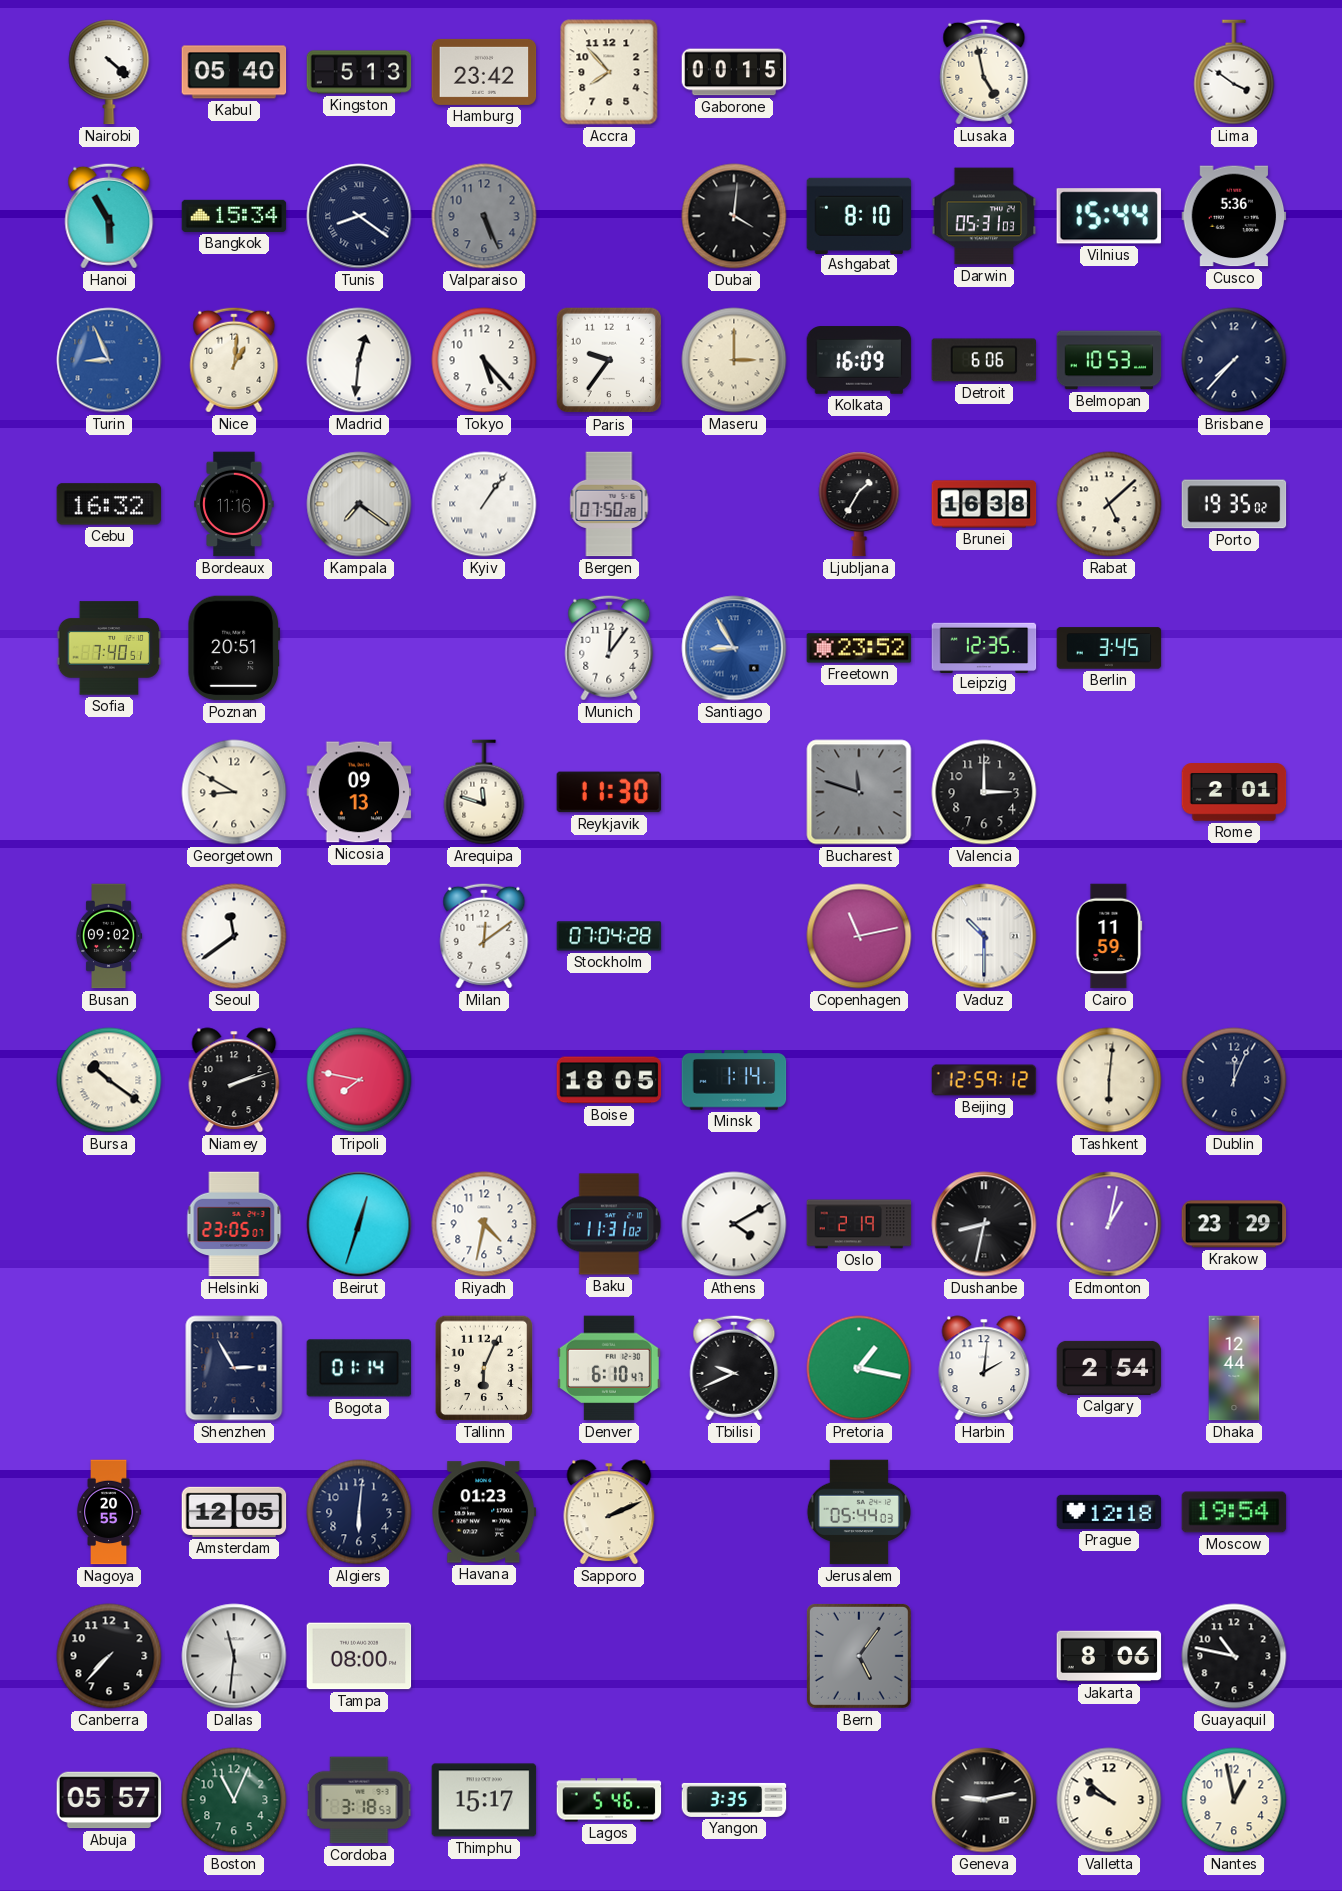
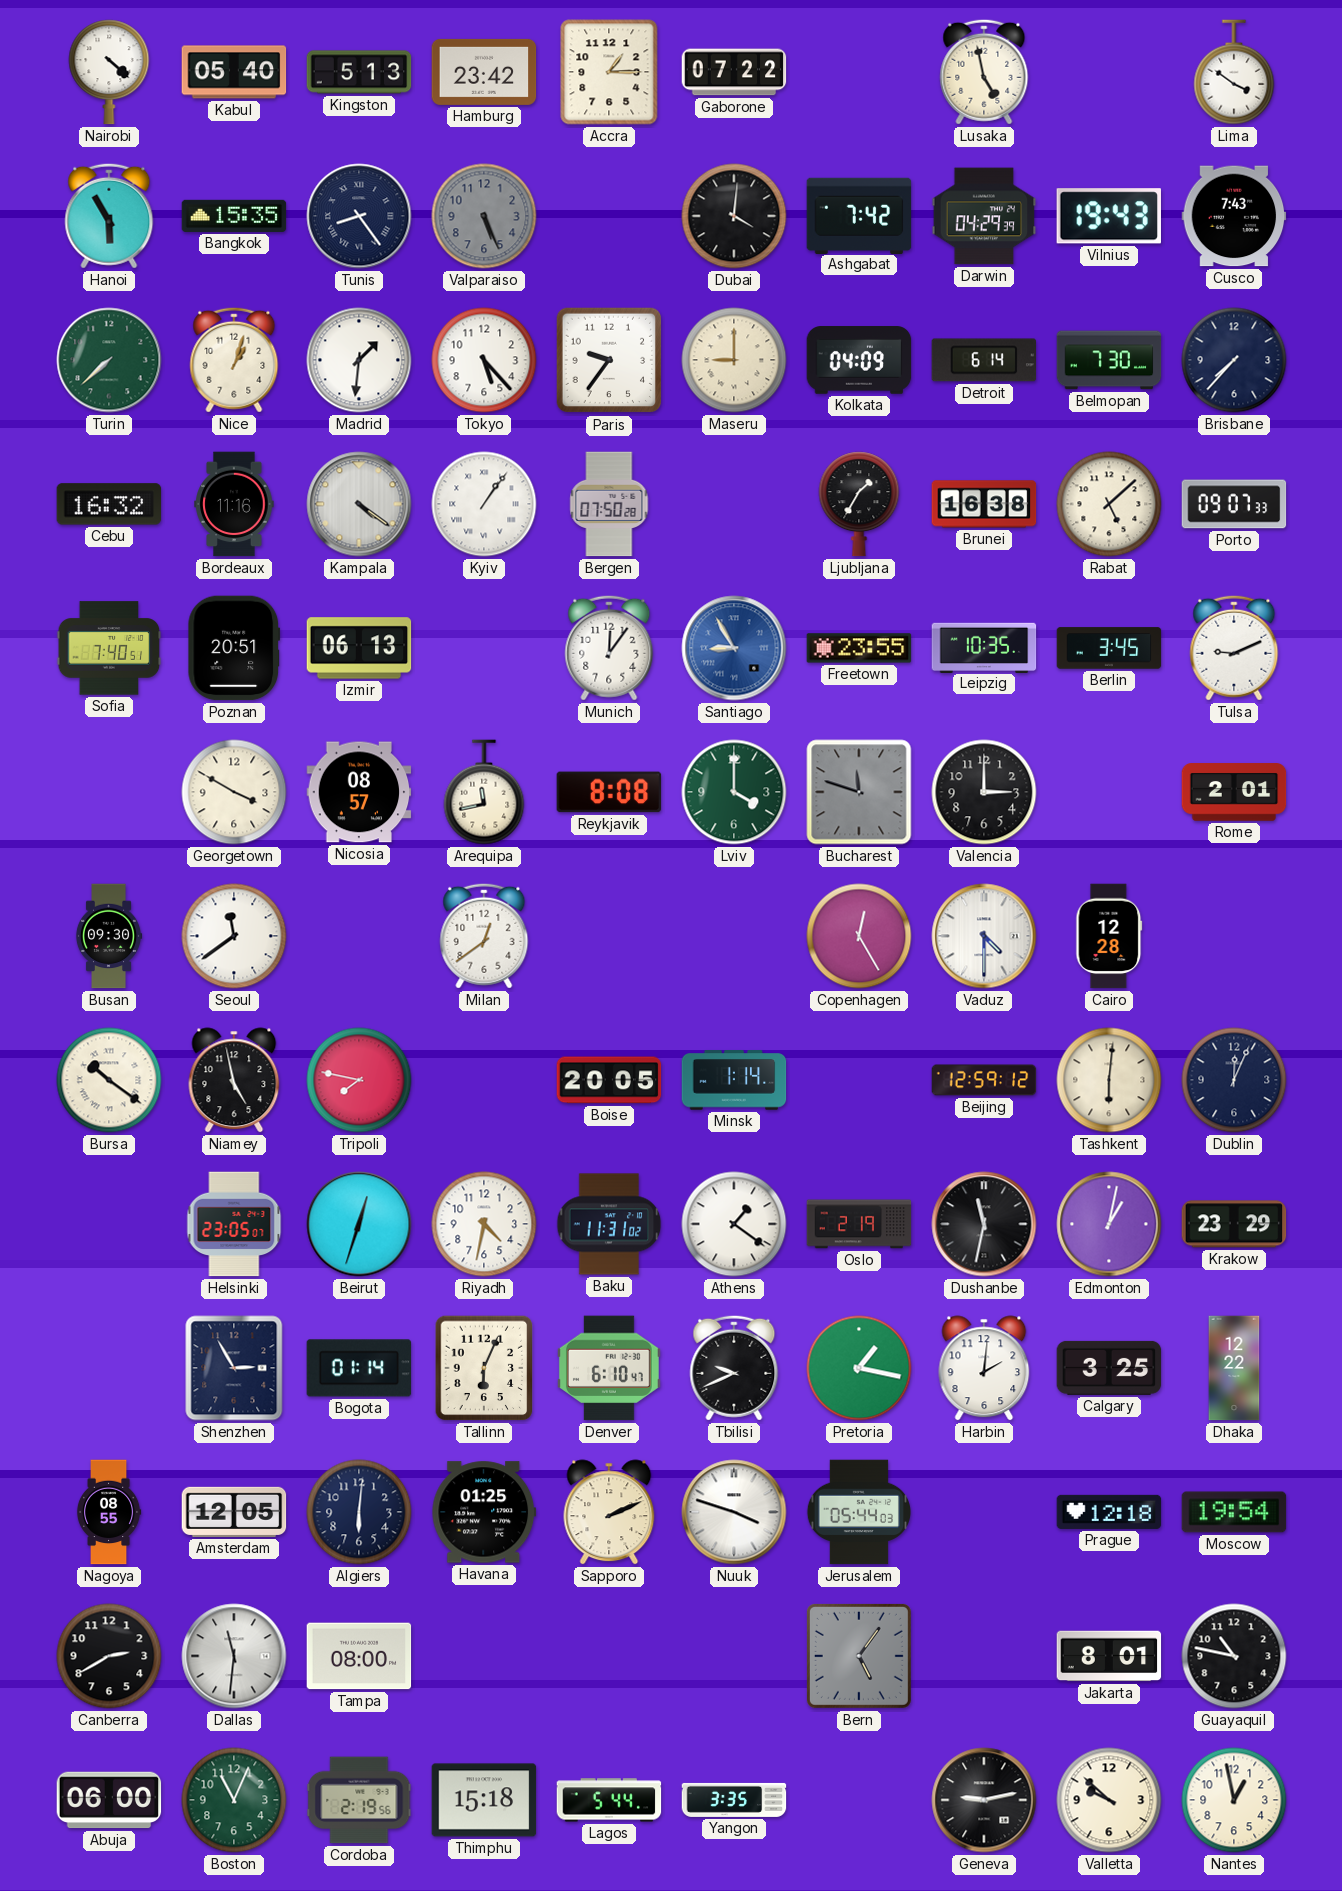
Accra: 7:53 -> 1:15
Gaborone: 00:15 -> 07:22
Bangkok: 15:34 -> 15:35
Tunis: 8:21 -> 8:24
Ashgabat: 8:10 -> 7:42
Darwin: 05:31 -> 04:29
Vilnius: 15:44 -> 19:43
Cusco: 5:36 -> 7:43
Turin: 8:56 -> 7:38
Turin dial: blue -> green
Nice: 1:01 -> 1:03
Madrid: 12:31 -> 1:31
Maseru: 3:00 -> 9:00
Kolkata: 16:09 -> 04:09
Detroit: 6:06 -> 6:14
Belmopan: 10:53 -> 7:30
Kampala: 7:21 -> 4:21
Porto: 19:35 -> 09:07
Izmir: none -> 06:13
Freetown: 23:52 -> 23:55
Leipzig: 12:35 -> 10:35
Tulsa: none -> 9:11
Georgetown: 8:50 -> 3:50
Nicosia: 09:13 -> 08:57
Arequipa: 11:48 -> 11:43
Reykjavik: 11:30 -> 8:08
Lviv: none -> 4:00
Busan: 09:02 -> 09:30
Milan: 12:09 -> 12:39
Stockholm: 07:04 -> none
Copenhagen: 11:13 -> 12:25
Vaduz: 10:30 -> 4:30
Cairo: 11:59 -> 12:28
Niamey: 2:12 -> 4:58
Boise: 18:05 -> 20:05
Athens: 4:10 -> 1:21
Dushanbe: 8:32 -> 11:32
Calgary: 2:54 -> 3:25
Dhaka: 12:44 -> 12:22
Nagoya: 20:55 -> 08:55
Havana: 01:23 -> 01:25
Nuuk: none -> 3:48
Canberra: 7:37 -> 2:40
Jakarta: 8:06 -> 8:01
Abuja: 05:57 -> 06:00
Cordoba: 3:18 -> 2:19
Thimphu: 15:17 -> 15:18
Lagos: 5:46 -> 5:44
